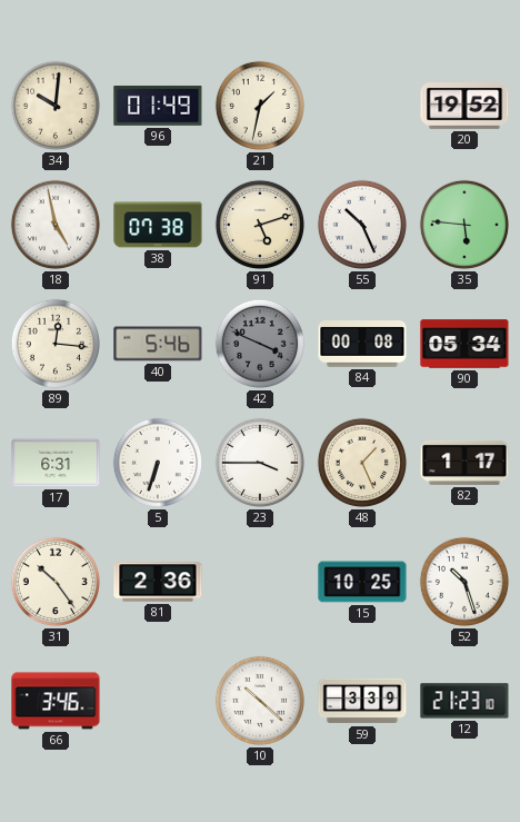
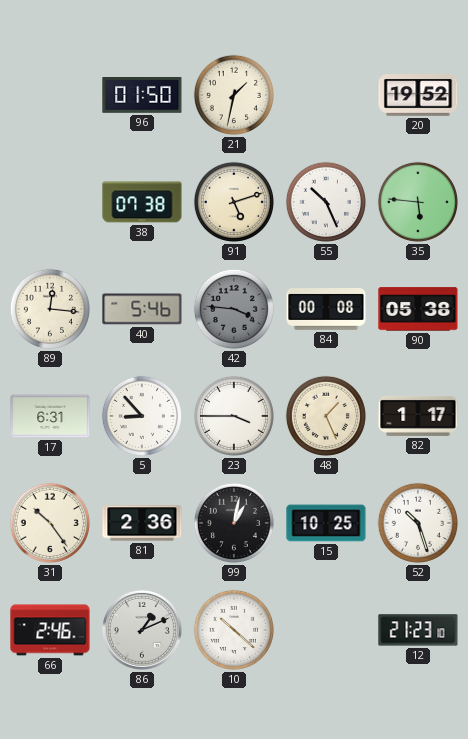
34: 10:01 -> none
96: 01:49 -> 01:50
18: 4:58 -> none
42: 3:49 -> 3:46
90: 05:34 -> 05:38
5: 6:33 -> 8:53
99: none -> 1:02
66: 3:46 -> 2:46
86: none -> 1:11
59: 3:39 -> none
